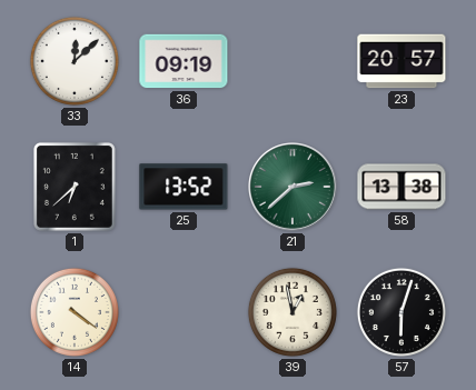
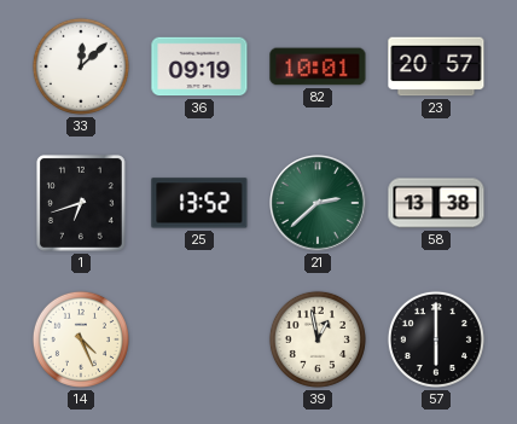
82: none -> 10:01
1: 6:38 -> 6:42
14: 4:21 -> 4:26
57: 6:03 -> 6:00
